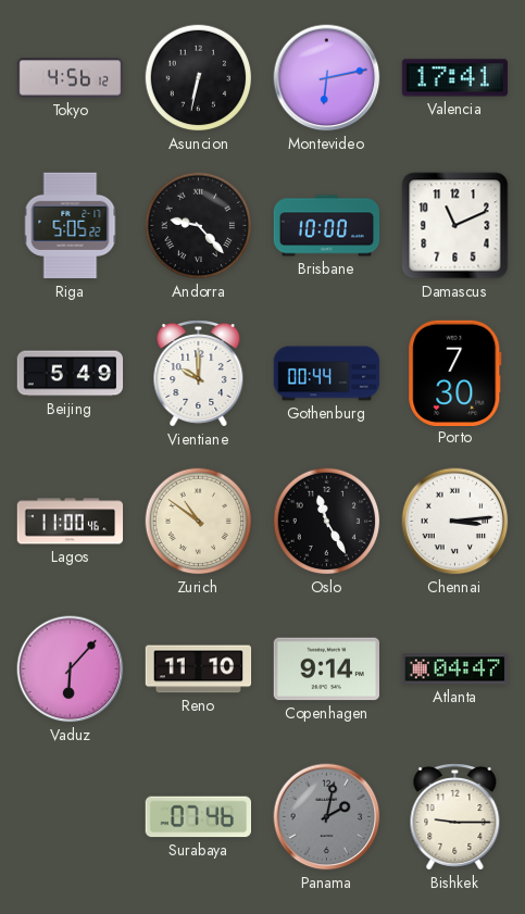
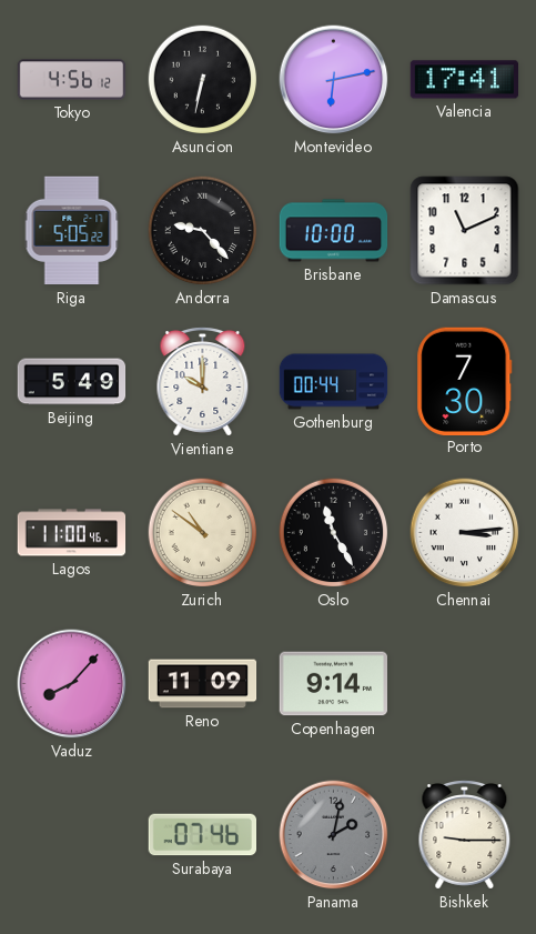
Vaduz: 6:07 -> 8:07
Reno: 11:10 -> 11:09
Atlanta: 04:47 -> none
